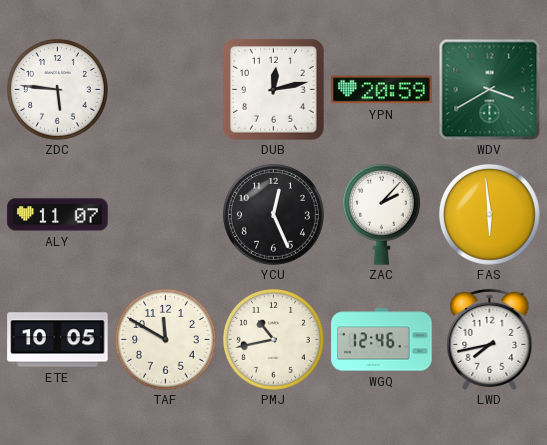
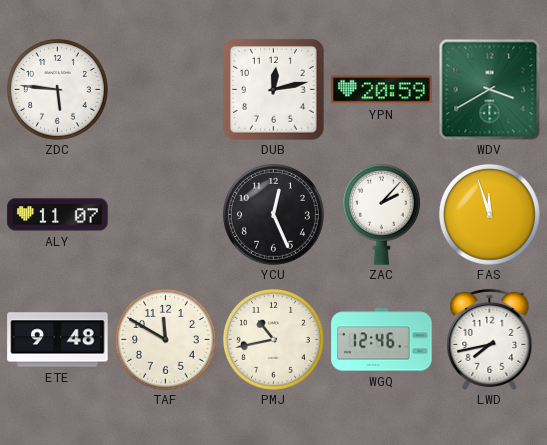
FAS: 5:59 -> 11:57
ETE: 10:05 -> 9:48
